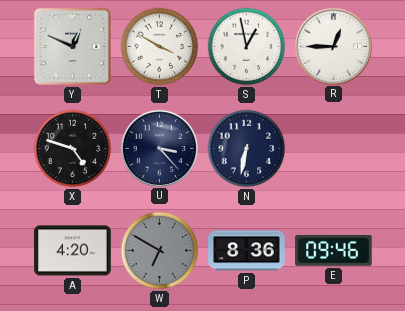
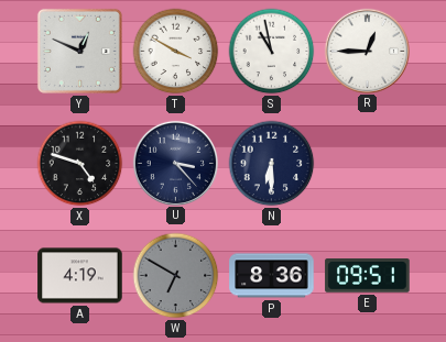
S: 12:58 -> 10:58
N: 6:32 -> 6:30
A: 4:20 -> 4:19
E: 09:46 -> 09:51
